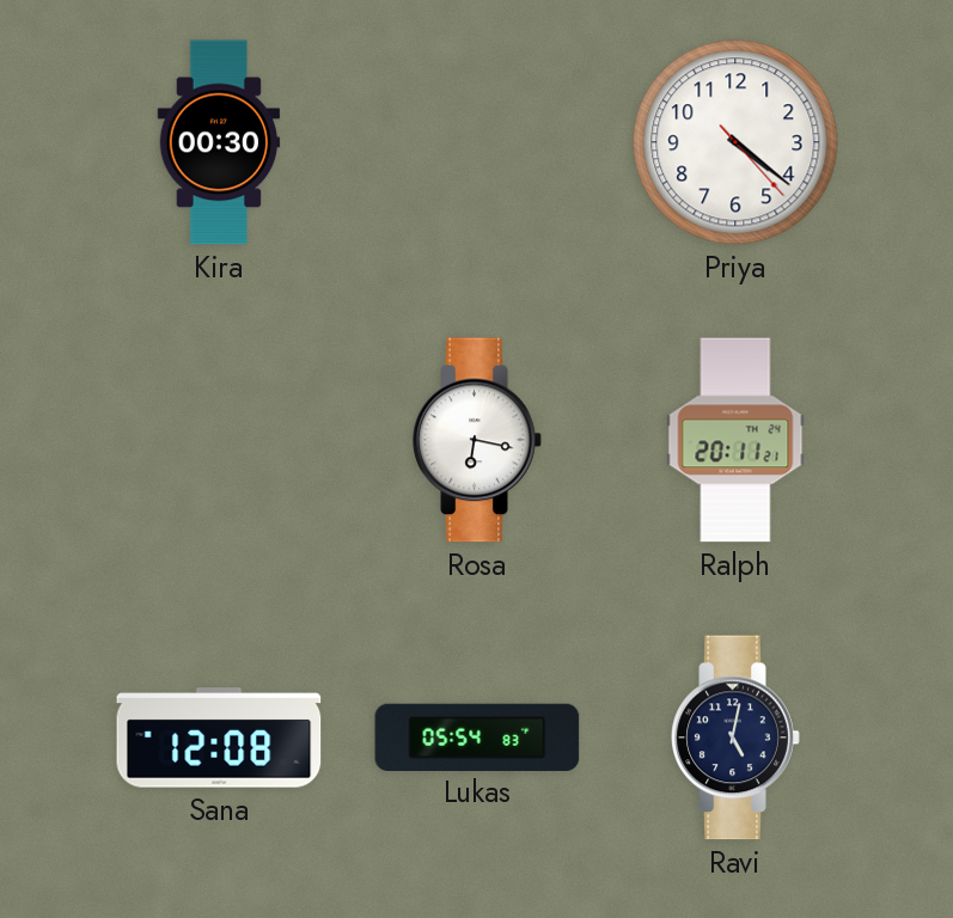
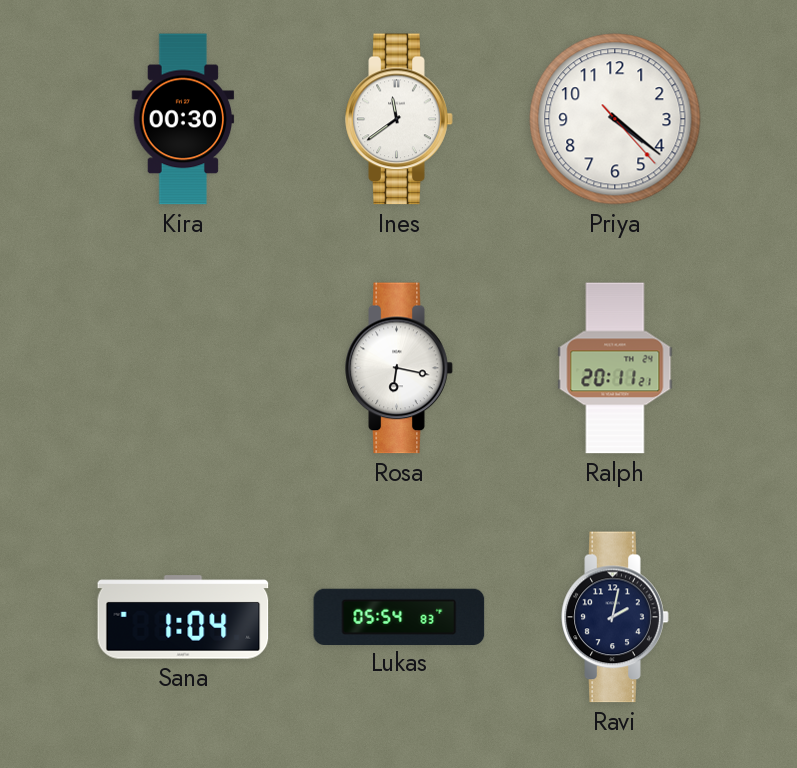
Ines: none -> 11:39
Sana: 12:08 -> 1:04
Ravi: 5:02 -> 2:02
